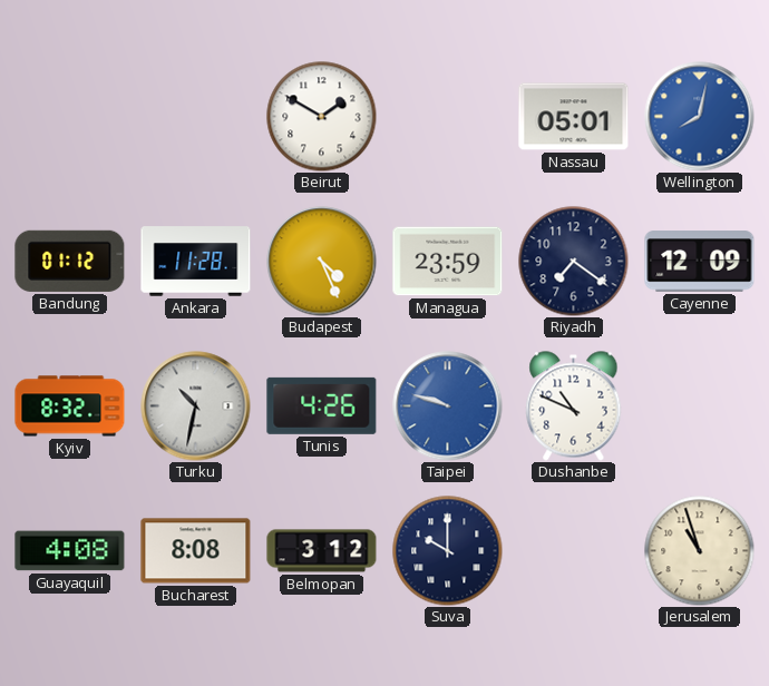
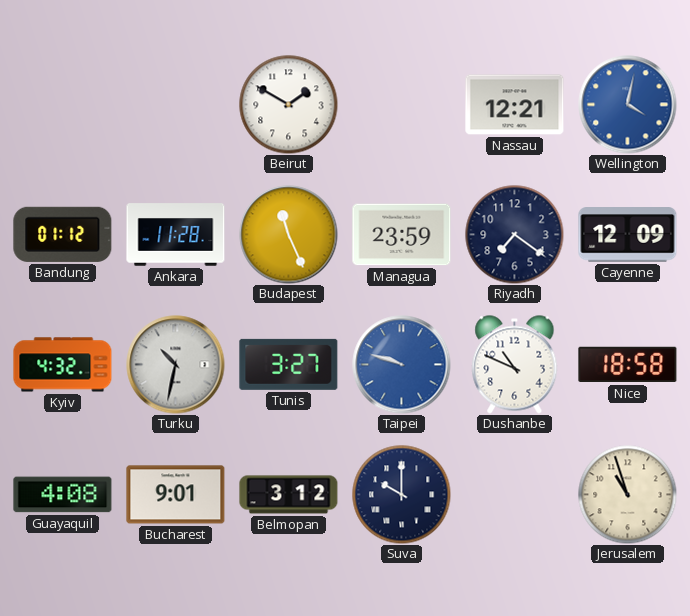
Nassau: 05:01 -> 12:21
Wellington: 8:02 -> 4:02
Budapest: 4:26 -> 11:26
Kyiv: 8:32 -> 4:32
Tunis: 4:26 -> 3:27
Nice: none -> 18:58
Bucharest: 8:08 -> 9:01
